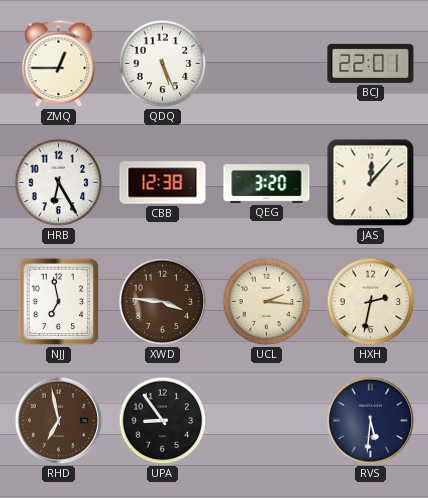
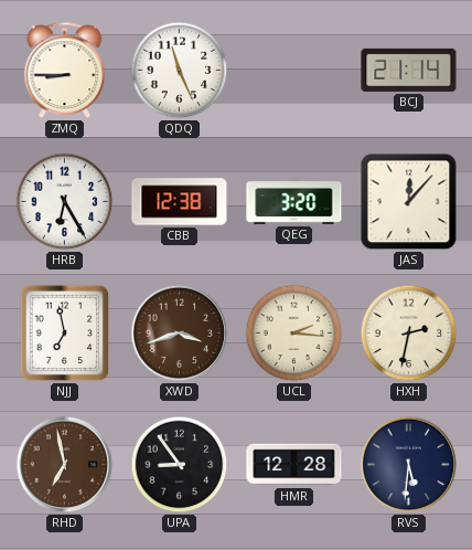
ZMQ: 12:45 -> 8:45
QDQ: 5:26 -> 11:26
BCJ: 22:01 -> 21:14
XWD: 3:46 -> 3:42
HMR: none -> 12:28
